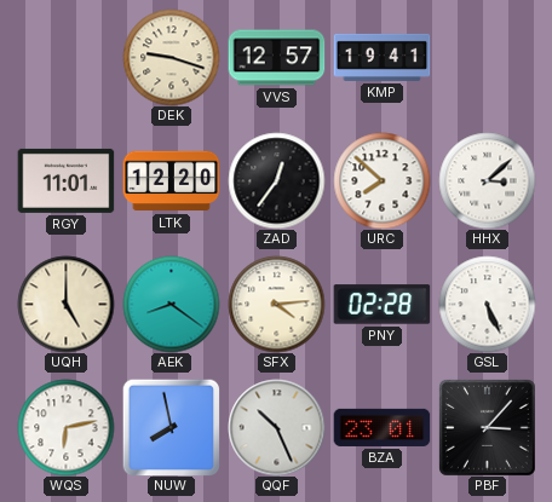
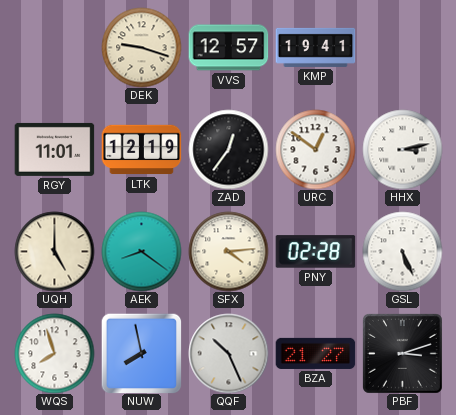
LTK: 12:20 -> 12:19
URC: 7:52 -> 12:51
HHX: 3:08 -> 3:13
WQS: 6:13 -> 7:57
BZA: 23:01 -> 21:27
PBF: 3:07 -> 3:12
